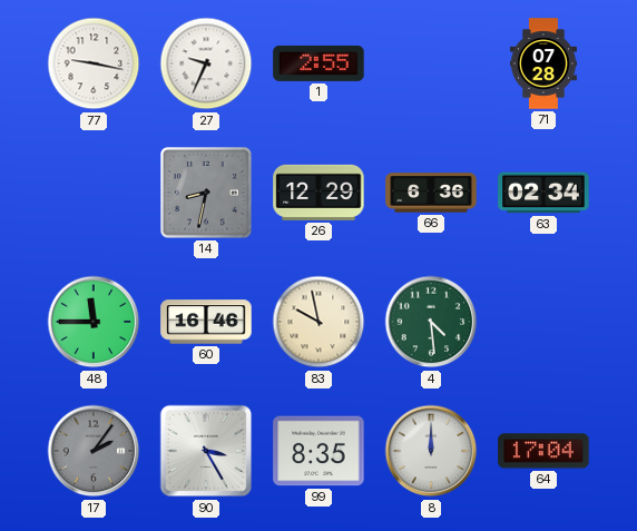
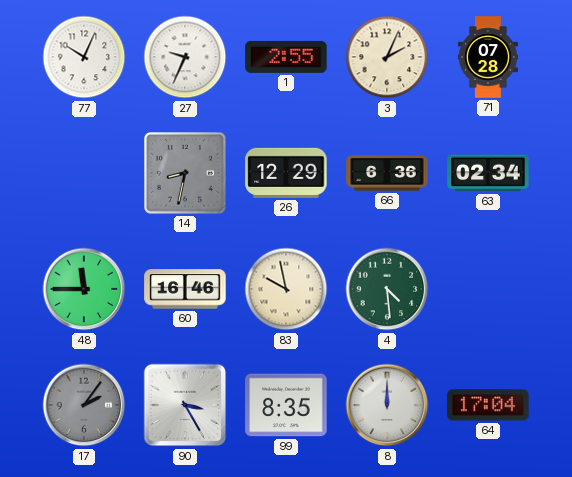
77: 9:17 -> 10:04
3: none -> 2:04
